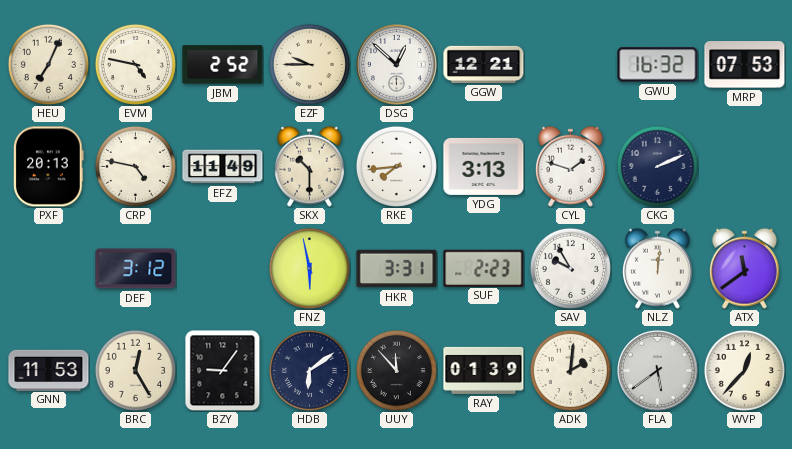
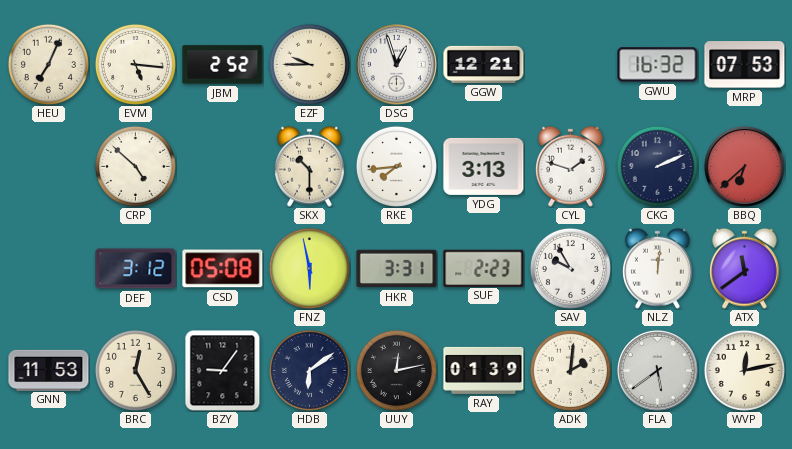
EVM: 4:47 -> 5:16
DSG: 12:52 -> 12:57
PXF: 20:13 -> none
CRP: 4:47 -> 4:52
EFZ: 11:49 -> none
BBQ: none -> 6:38
CSD: none -> 05:08
UUY: 11:53 -> 12:13
WVP: 12:37 -> 12:13
